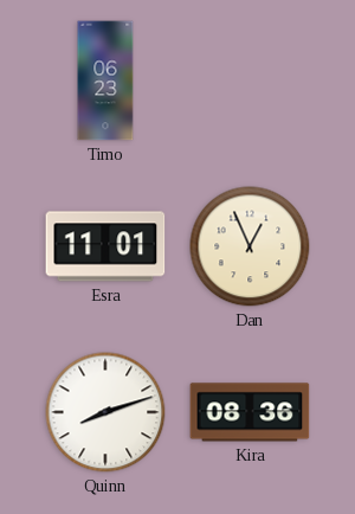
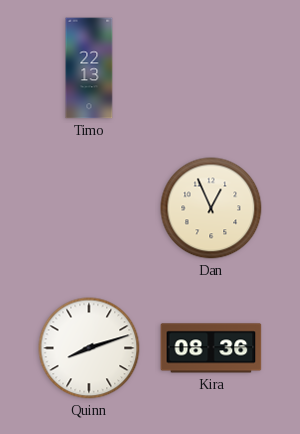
Timo: 06:23 -> 22:13
Esra: 11:01 -> none
